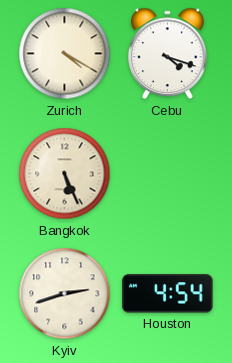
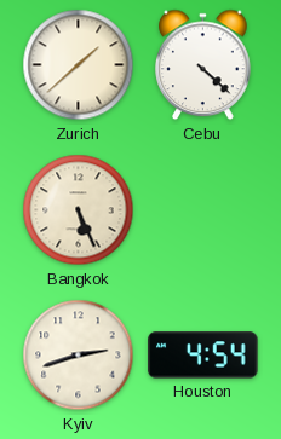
Zurich: 4:20 -> 1:38
Cebu: 4:18 -> 4:22
